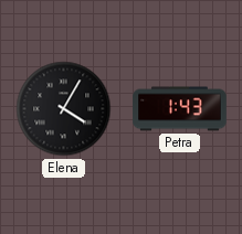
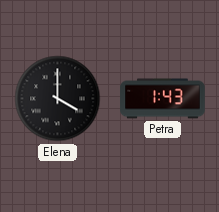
Elena: 4:05 -> 4:00
